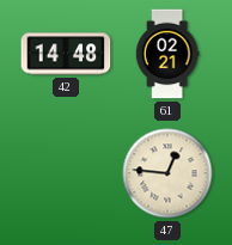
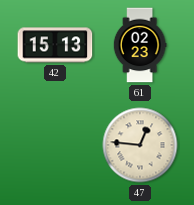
42: 14:48 -> 15:13
61: 02:21 -> 02:23
